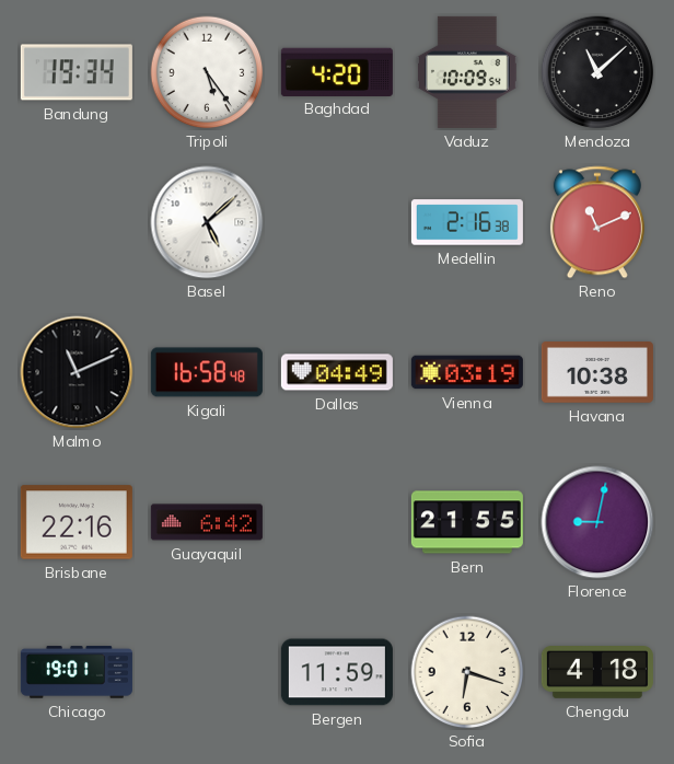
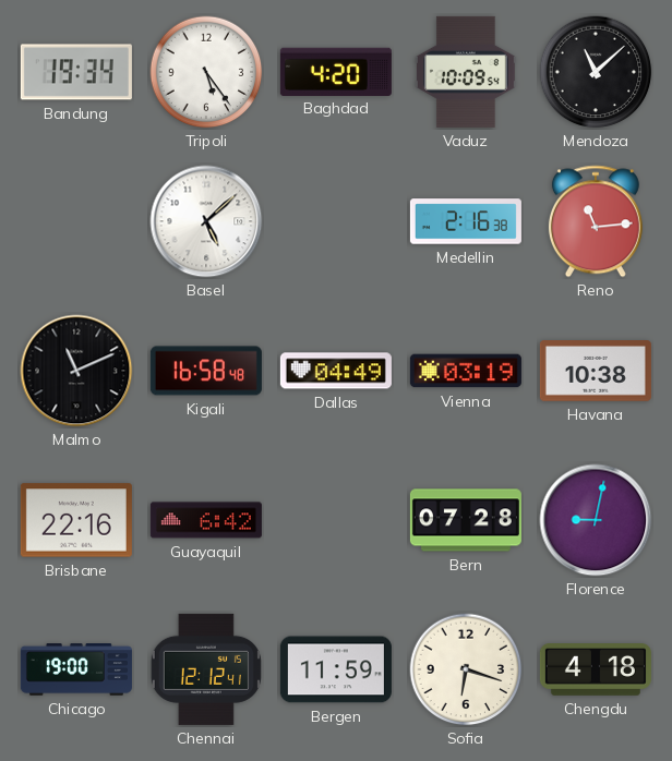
Reno: 11:11 -> 11:14
Bern: 21:55 -> 07:28
Chicago: 19:01 -> 19:00
Chennai: none -> 12:12
